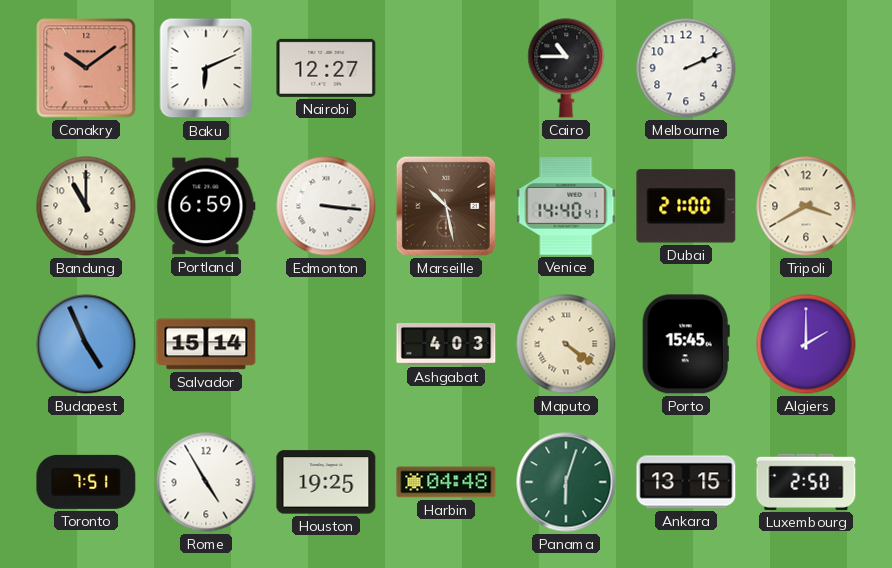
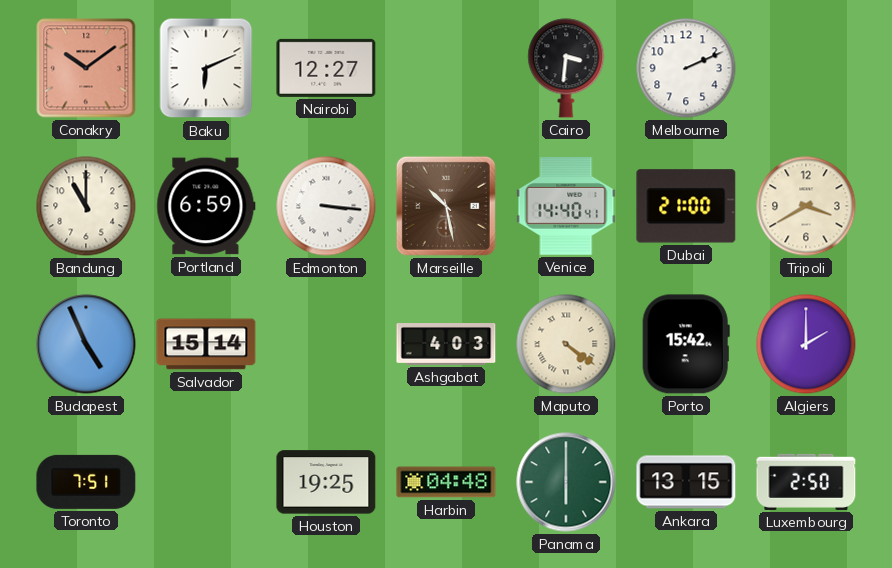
Cairo: 10:45 -> 3:31
Porto: 15:45 -> 15:42
Rome: 4:55 -> none
Panama: 6:03 -> 6:00
